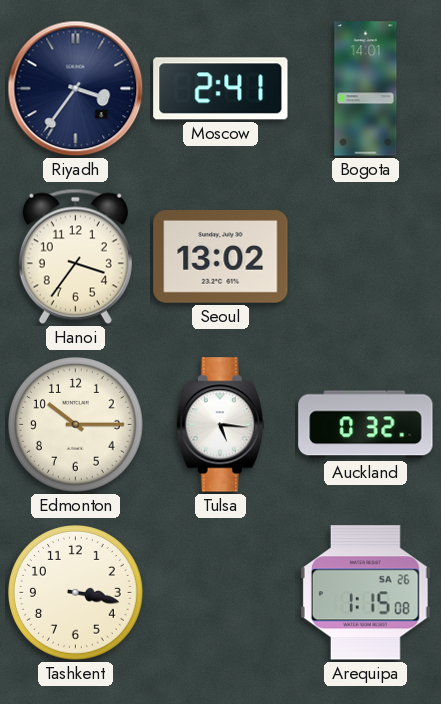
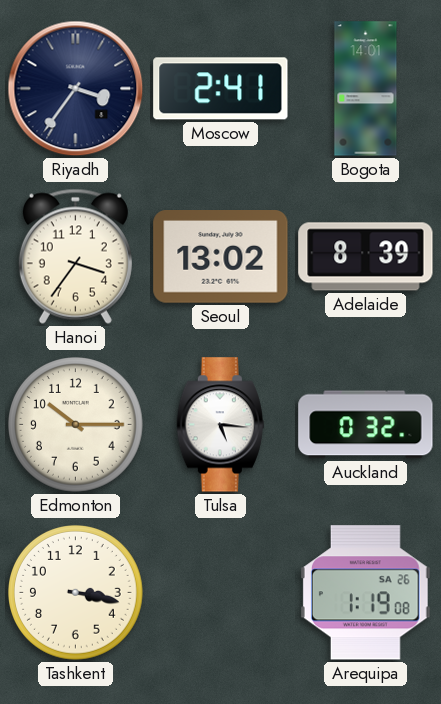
Adelaide: none -> 8:39
Arequipa: 1:15 -> 1:19
